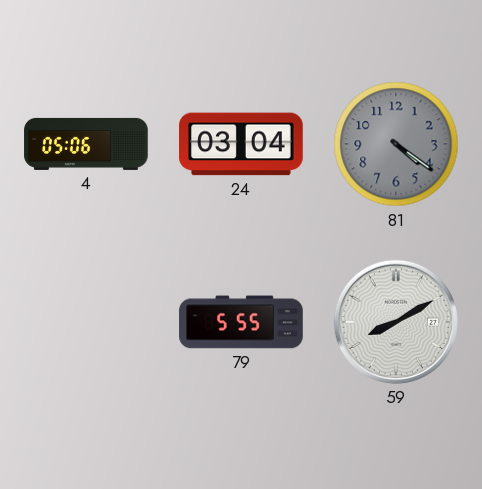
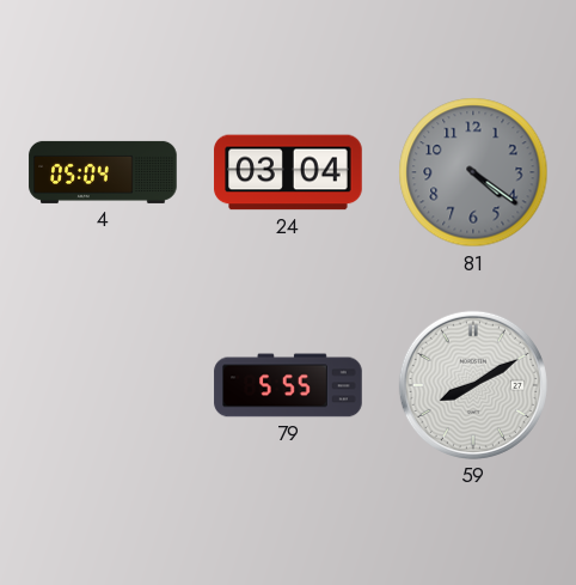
4: 05:06 -> 05:04
